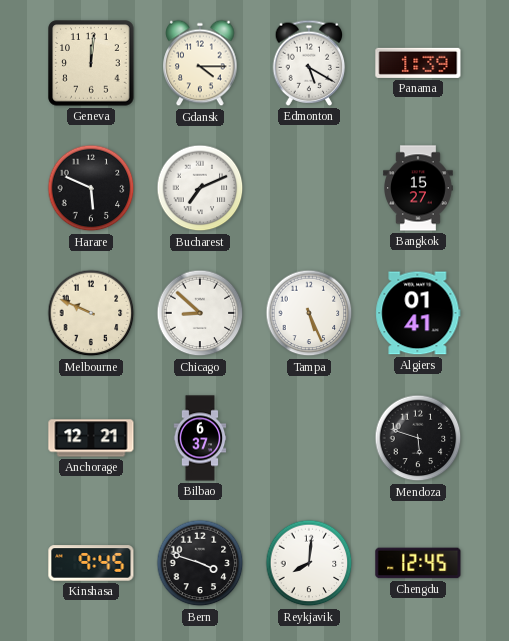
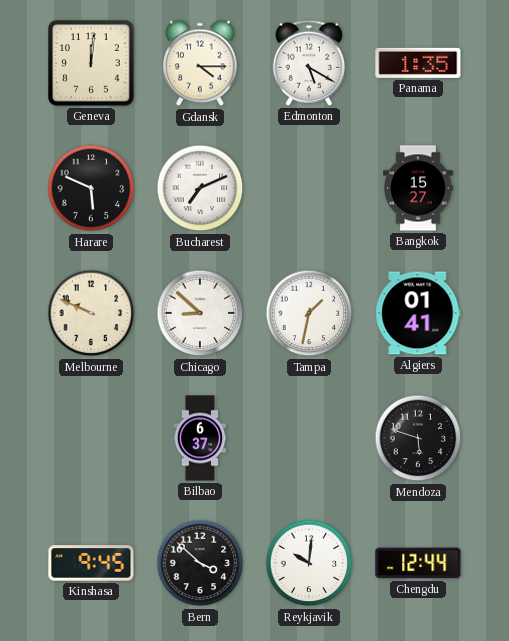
Panama: 1:39 -> 1:35
Tampa: 5:26 -> 1:32
Anchorage: 12:21 -> none
Bern: 3:48 -> 3:52
Reykjavik: 8:01 -> 10:01
Chengdu: 12:45 -> 12:44
